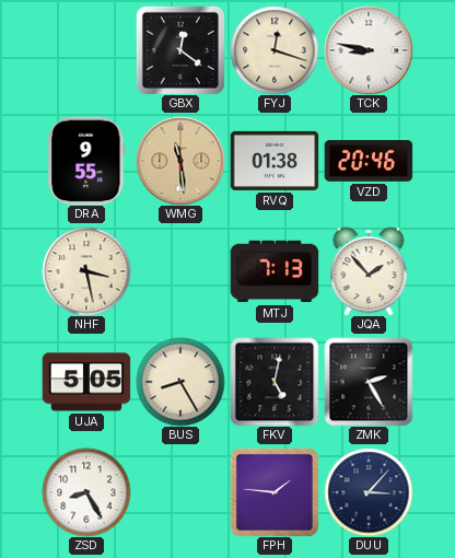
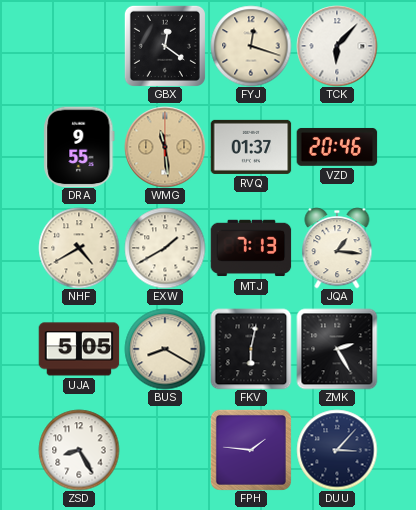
TCK: 8:47 -> 6:07
RVQ: 01:38 -> 01:37
NHF: 3:28 -> 4:40
EXW: none -> 1:40
JQA: 1:53 -> 1:16
BUS: 8:25 -> 8:20
FKV: 5:02 -> 6:02
